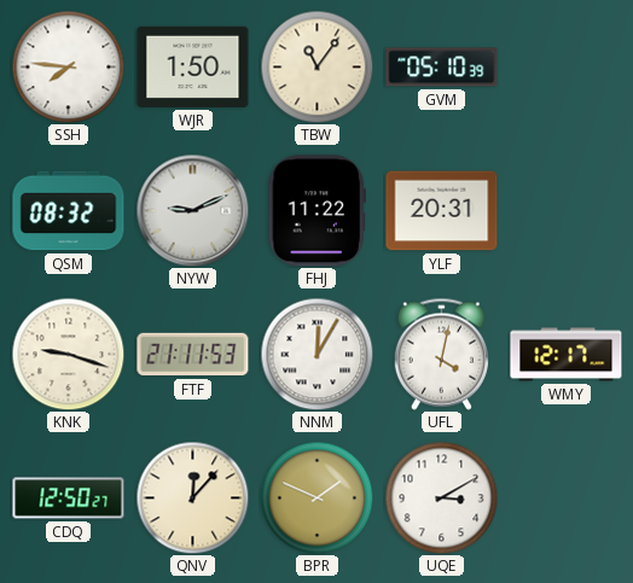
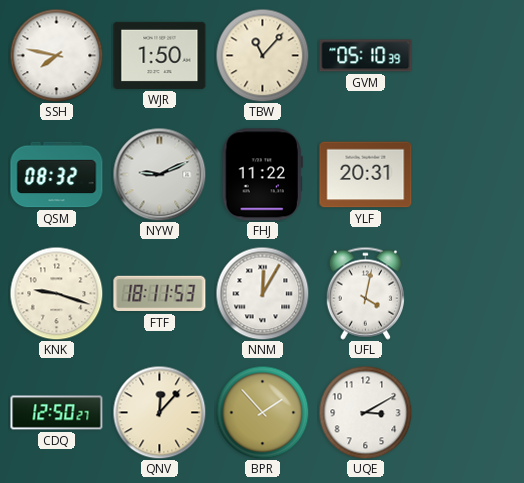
SSH: 7:46 -> 7:47
TBW: 11:06 -> 11:07
FTF: 21:11 -> 18:11
WMY: 12:17 -> none
BPR: 1:49 -> 1:53
